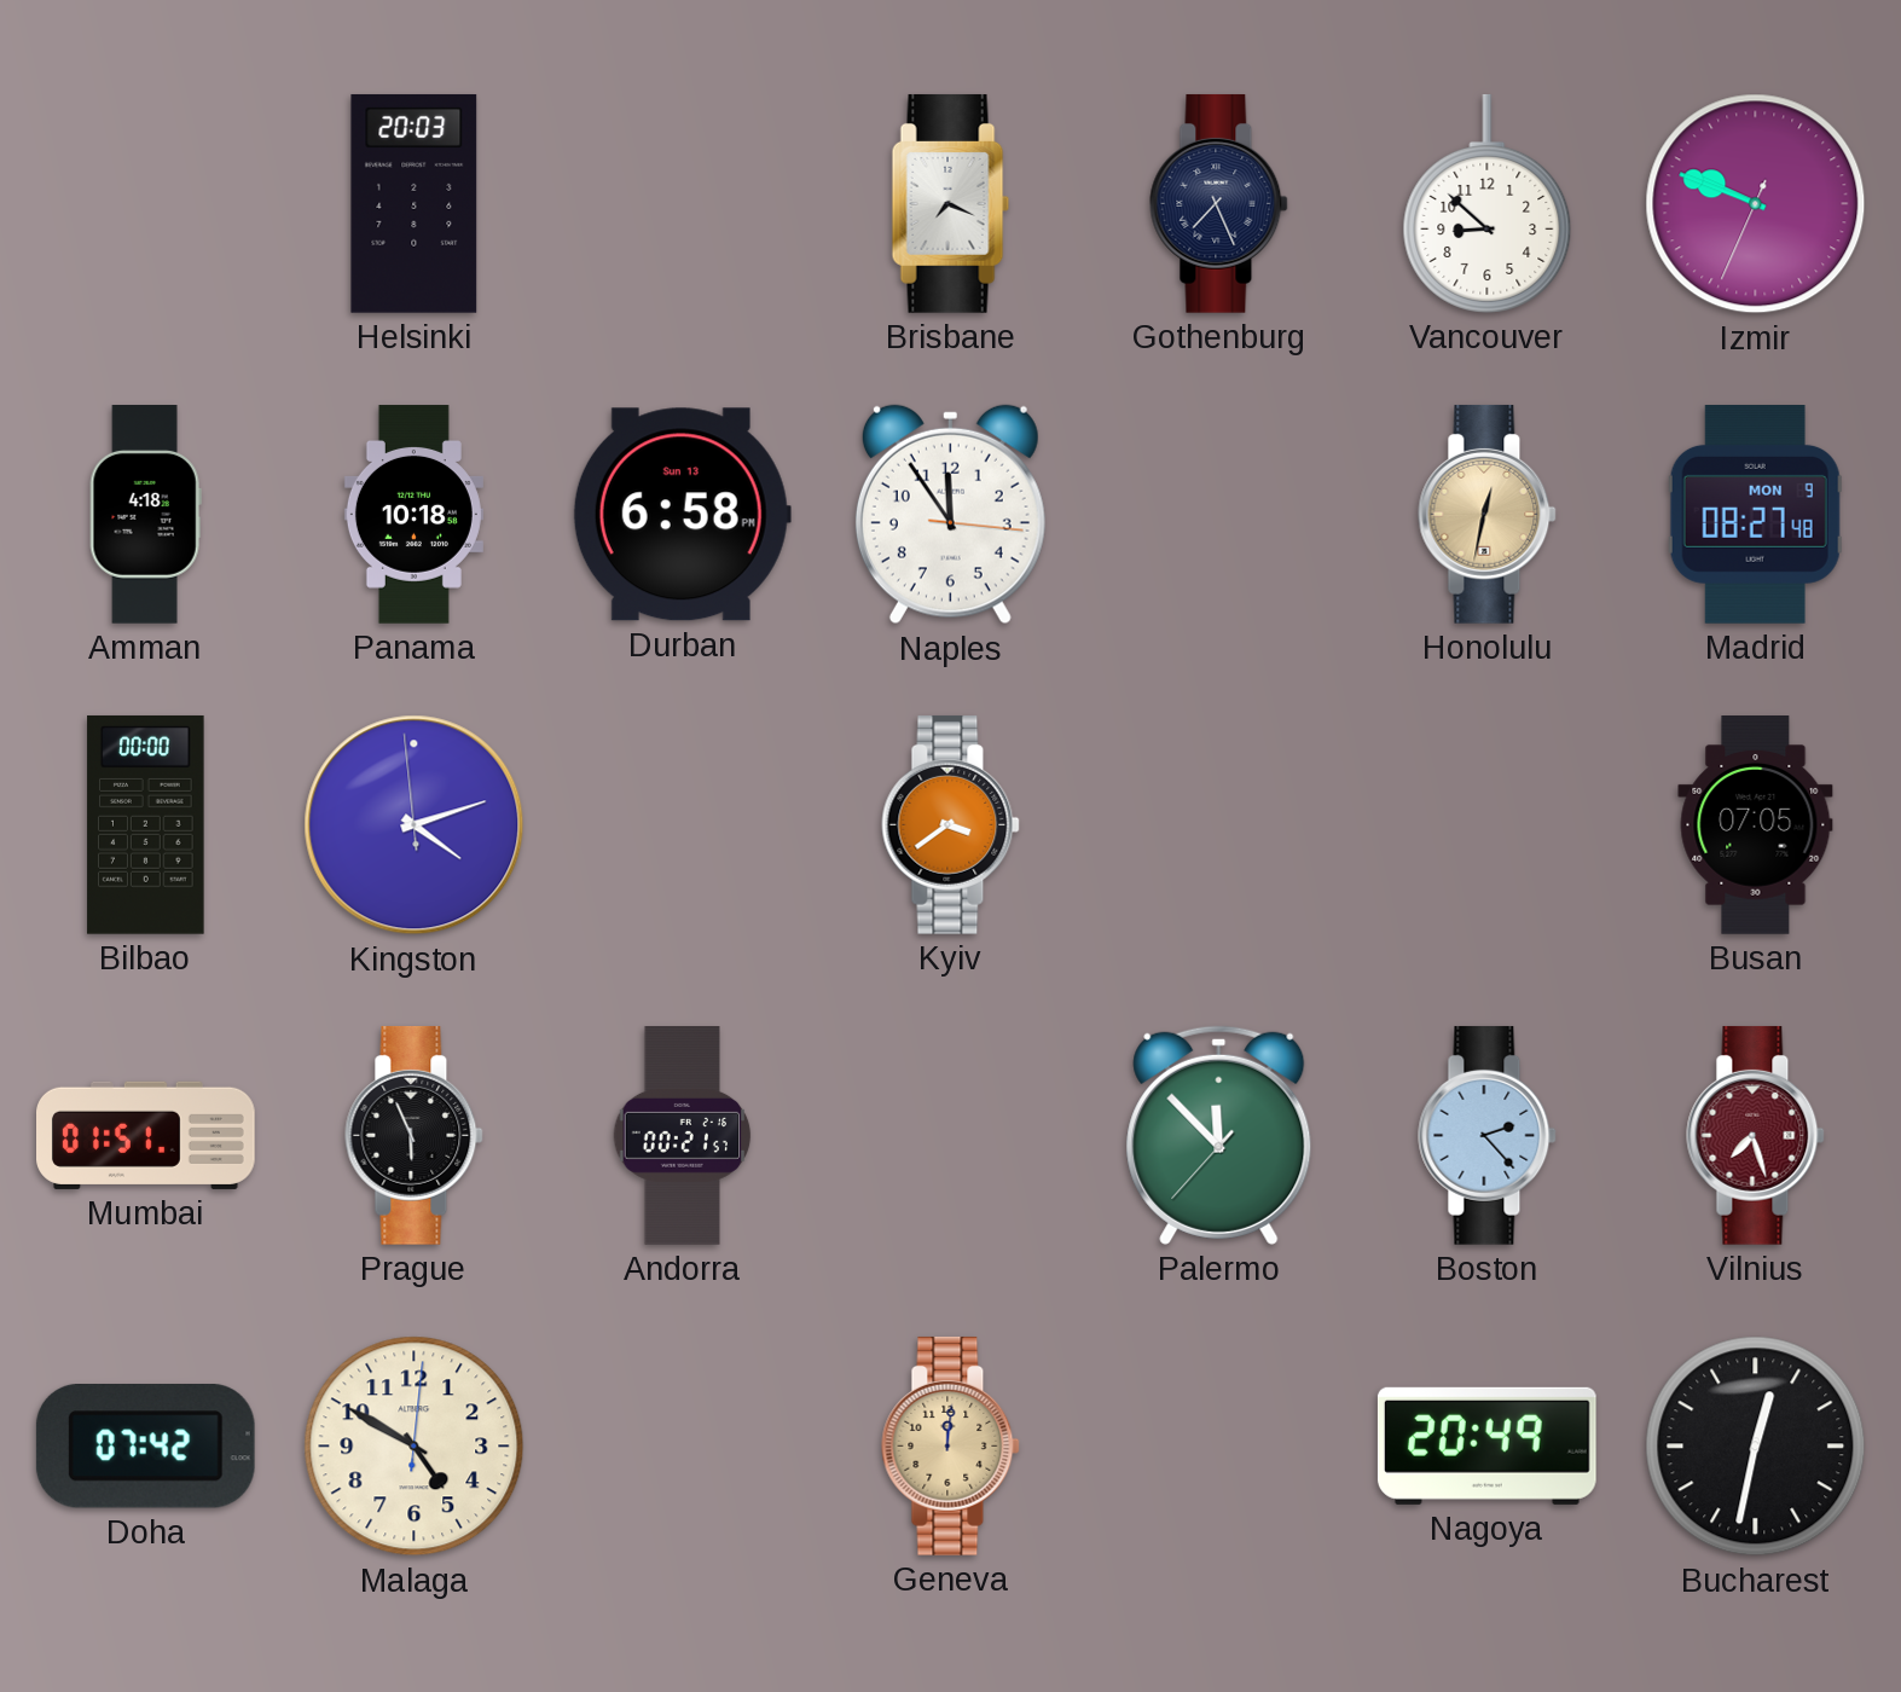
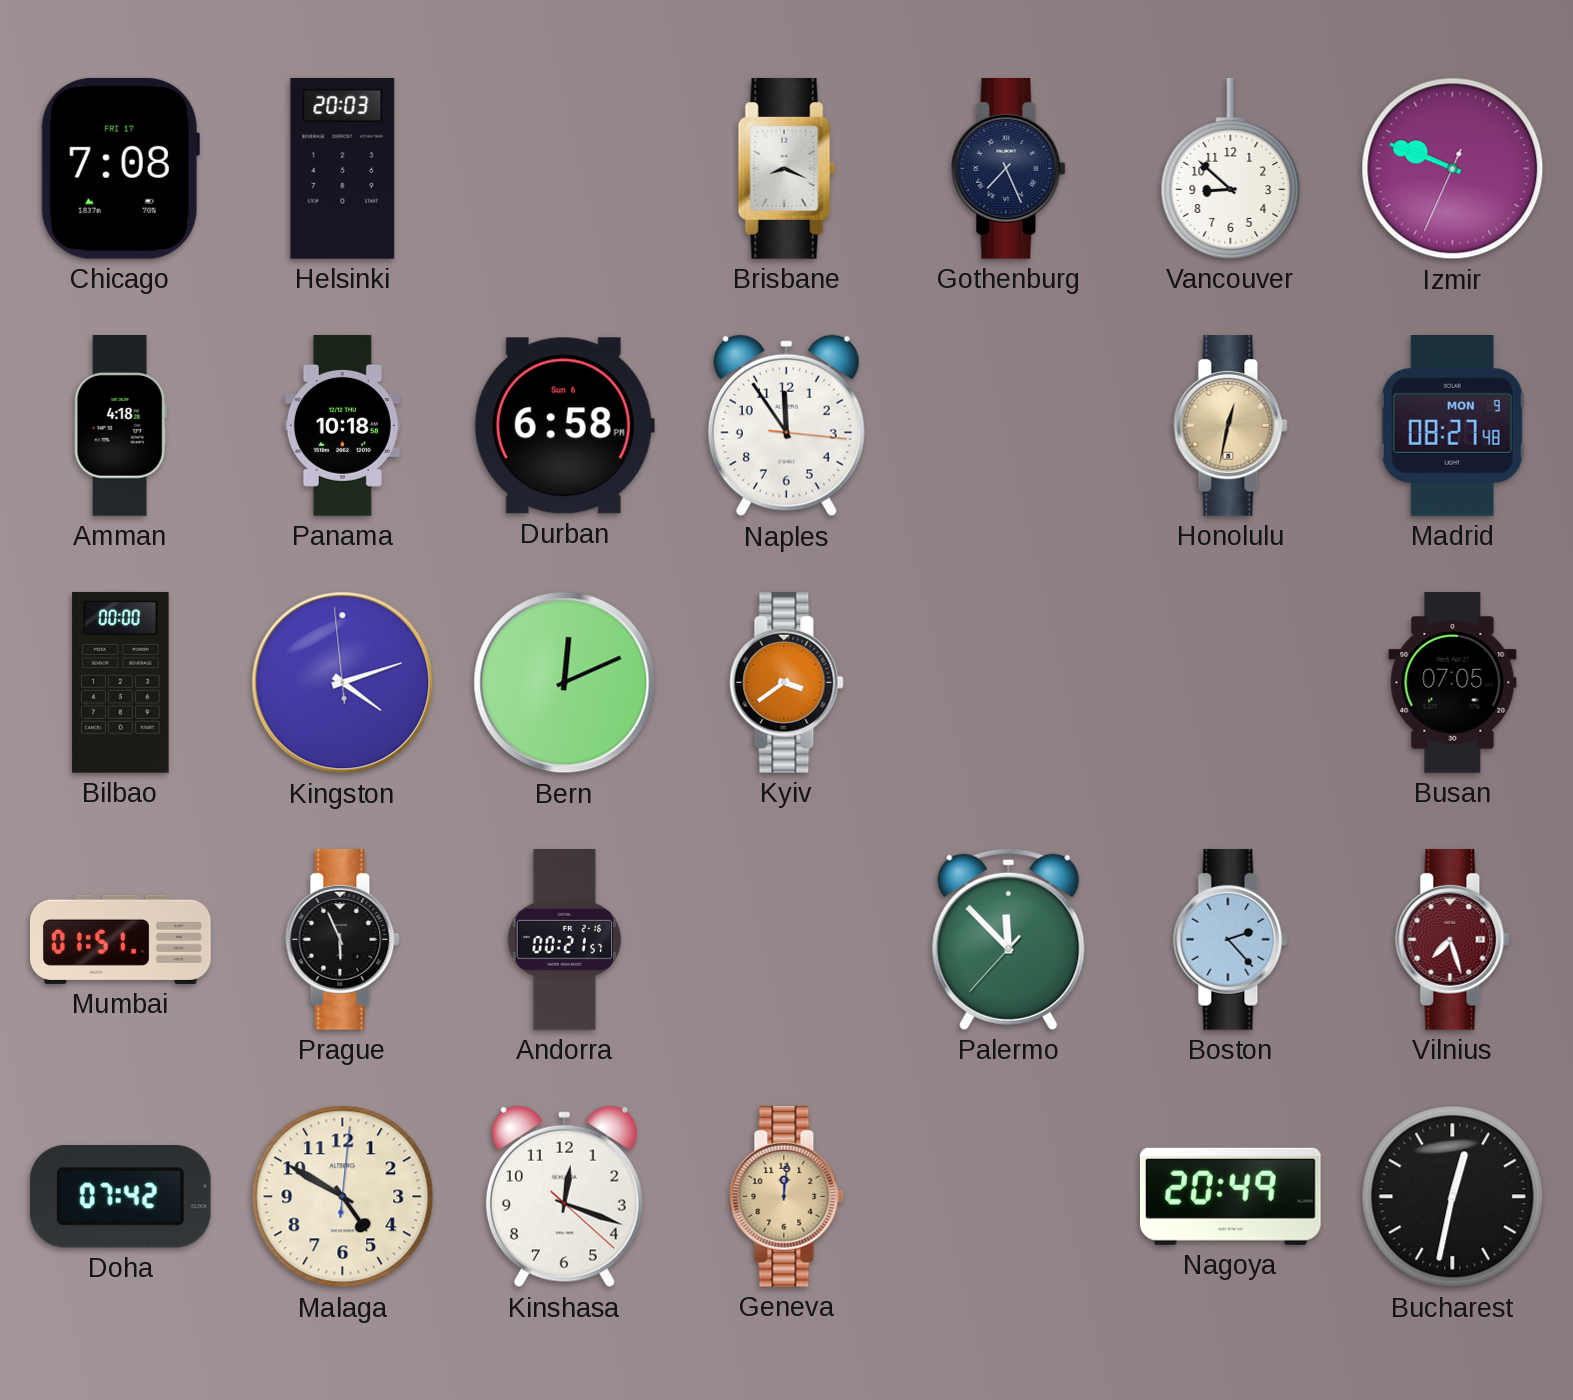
Chicago: none -> 7:08
Brisbane: 7:19 -> 8:19
Durban date: Sun 13 -> Sun 6
Bern: none -> 12:11
Kinshasa: none -> 12:18
